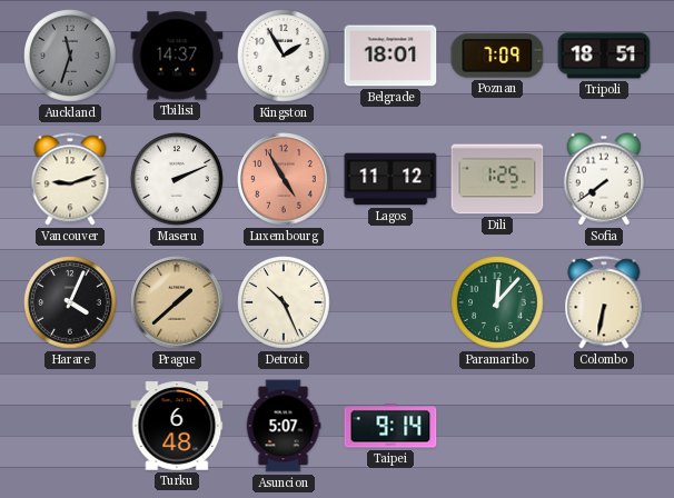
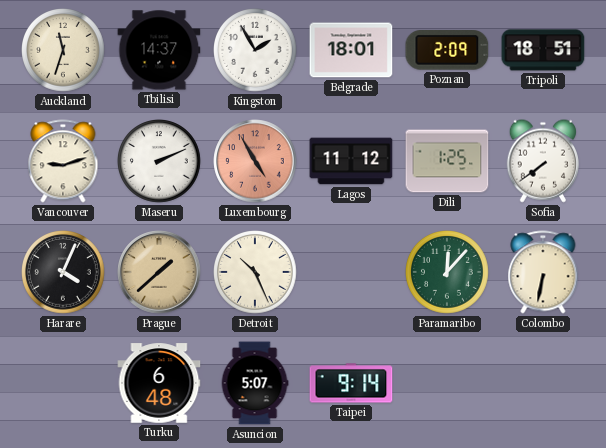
Auckland dial: grey -> cream
Poznan: 7:09 -> 2:09
